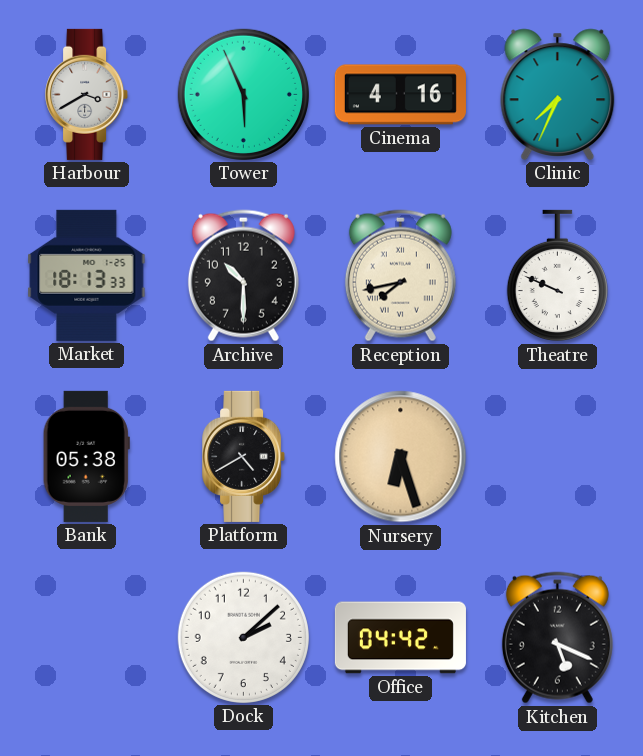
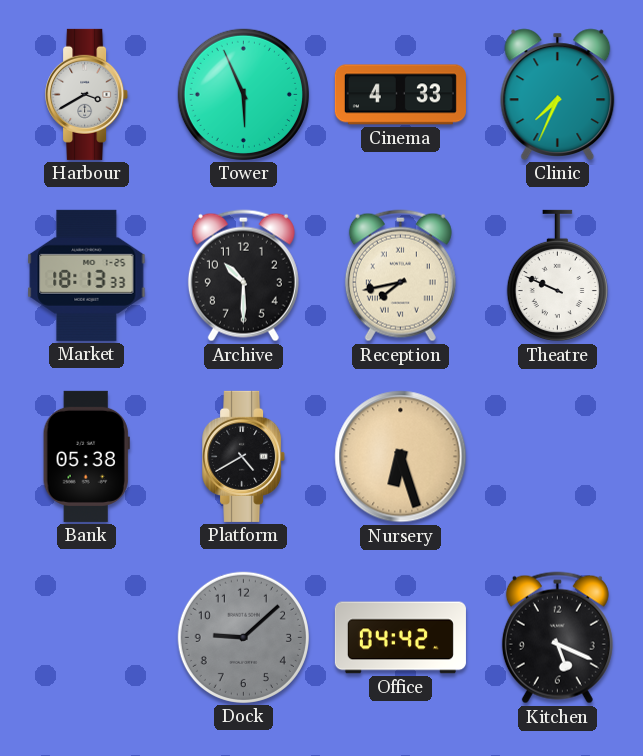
Cinema: 4:16 -> 4:33
Dock: 2:08 -> 9:08
Dock dial: white -> grey
